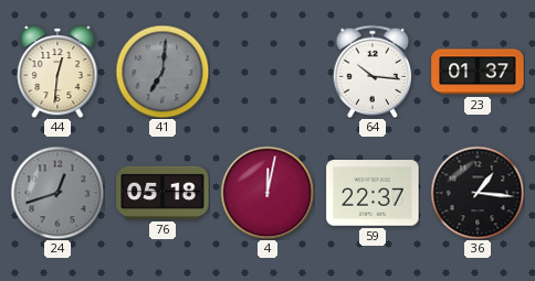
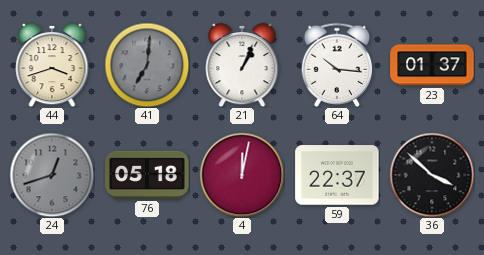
44: 12:31 -> 3:42
21: none -> 1:04
36: 1:16 -> 3:52
